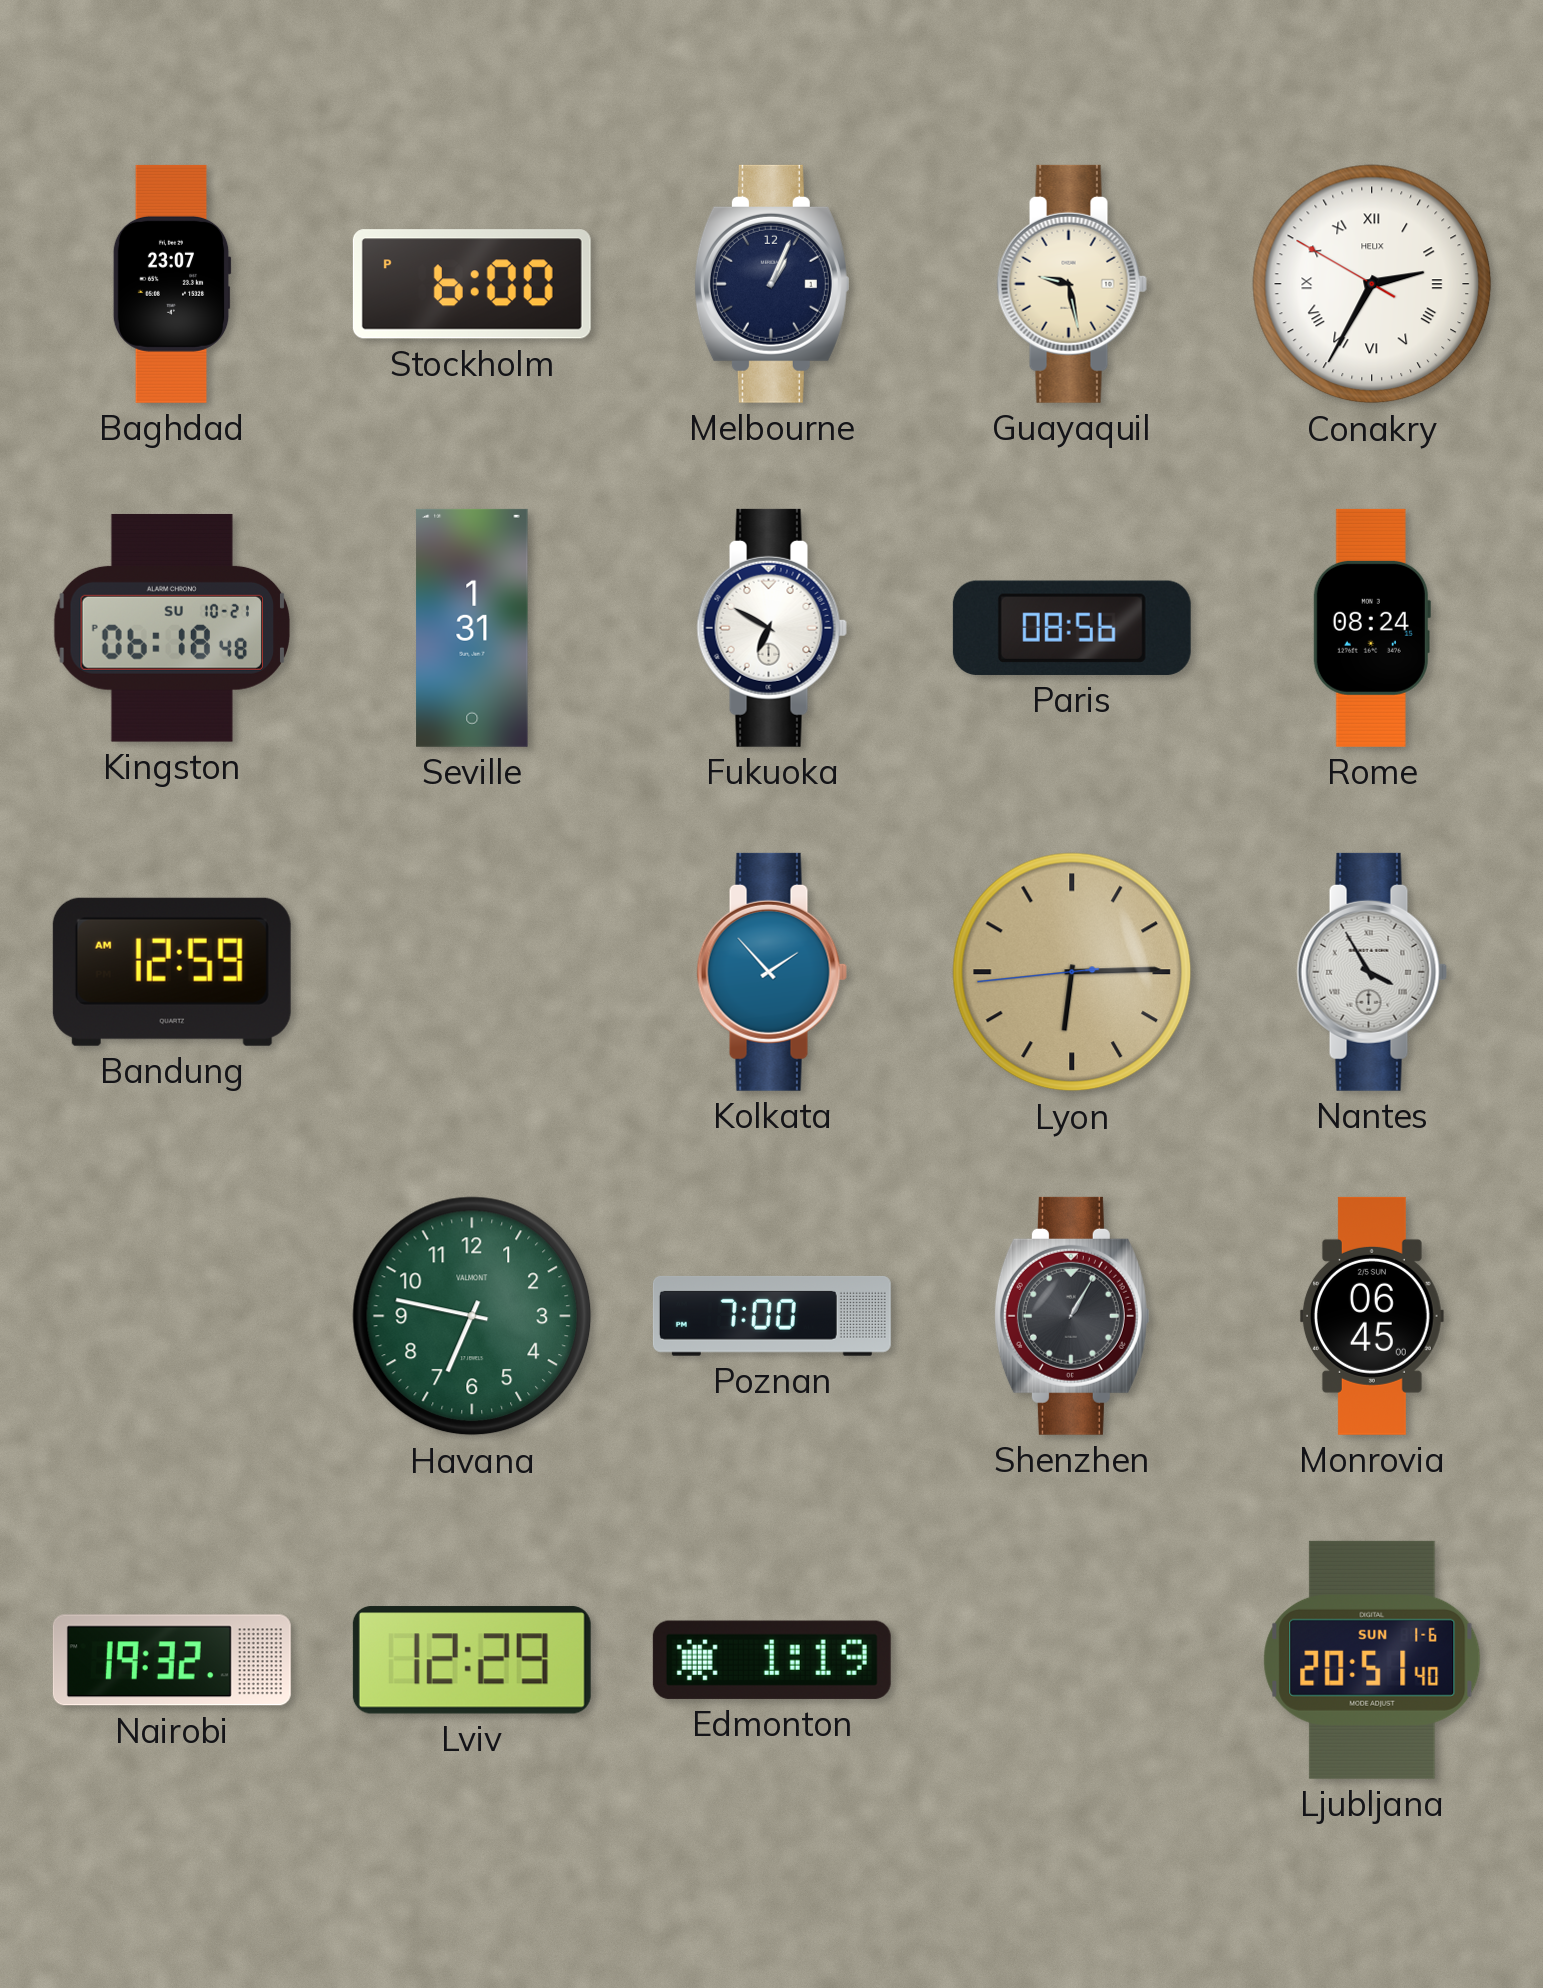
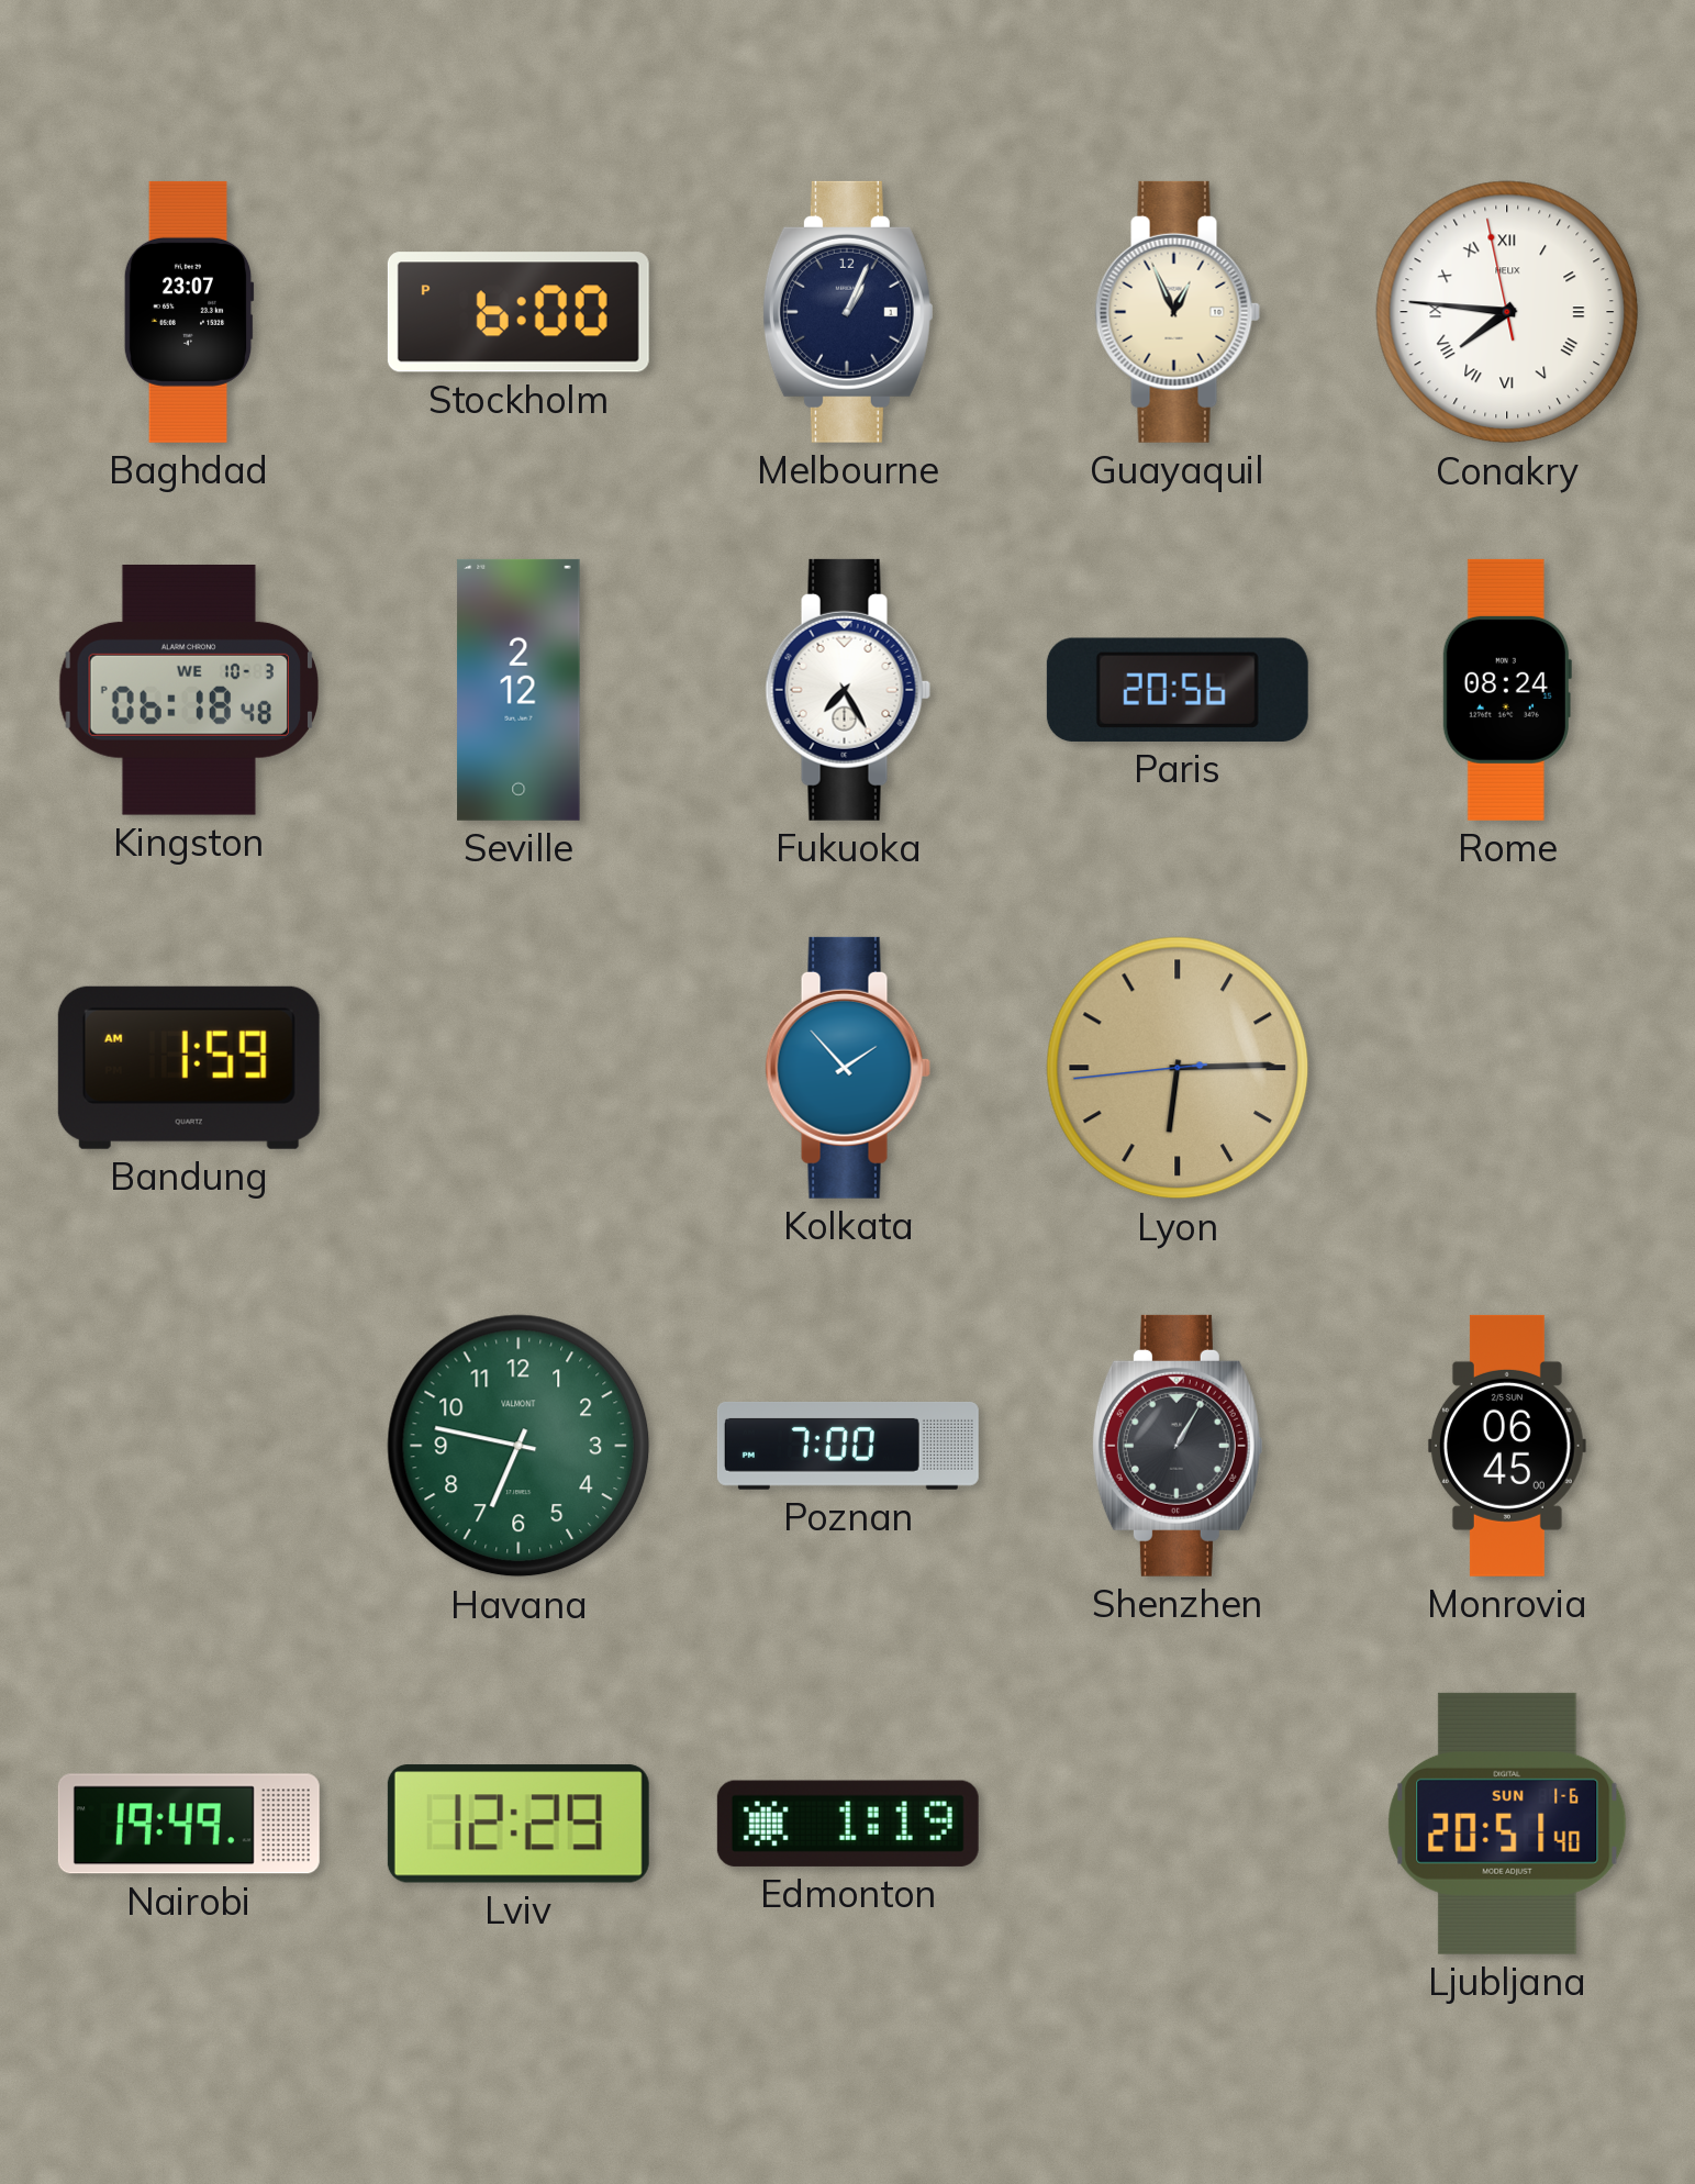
Guayaquil: 9:28 -> 12:56
Conakry: 2:34 -> 7:45
Kingston date: SU 10-21 -> WE 10-3
Seville: 1:31 -> 2:12
Fukuoka: 6:50 -> 7:25
Paris: 08:56 -> 20:56
Bandung: 12:59 -> 1:59
Nantes: 3:55 -> none
Nairobi: 19:32 -> 19:49
